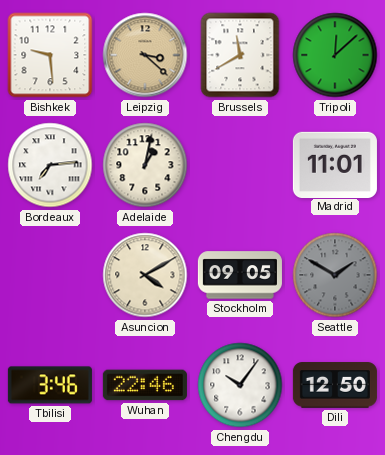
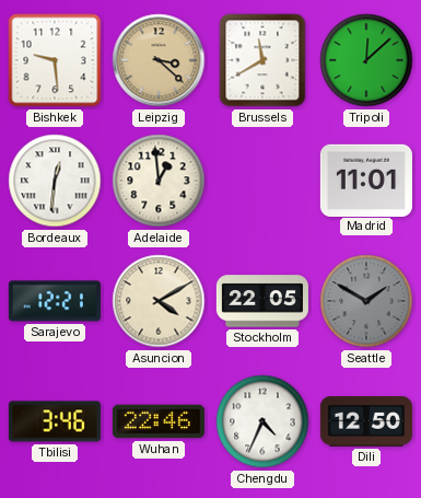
Bordeaux: 7:14 -> 12:31
Adelaide: 1:02 -> 12:59
Sarajevo: none -> 12:21
Stockholm: 09:05 -> 22:05
Chengdu: 10:06 -> 4:34
